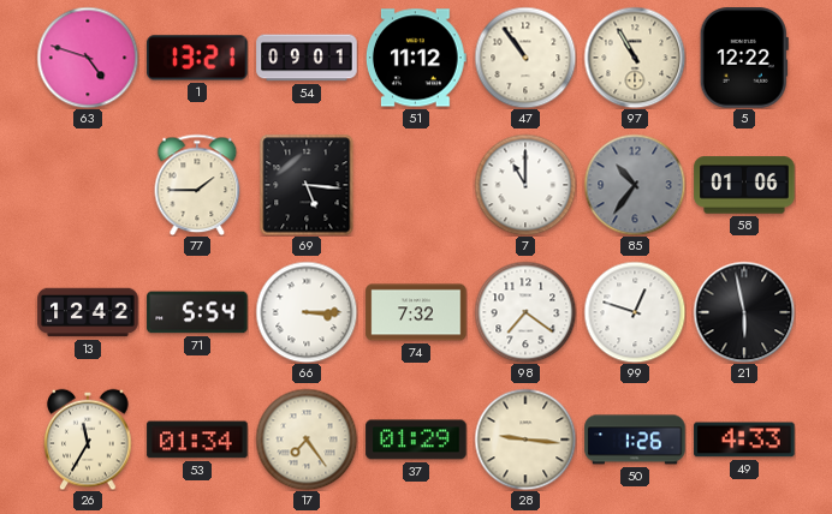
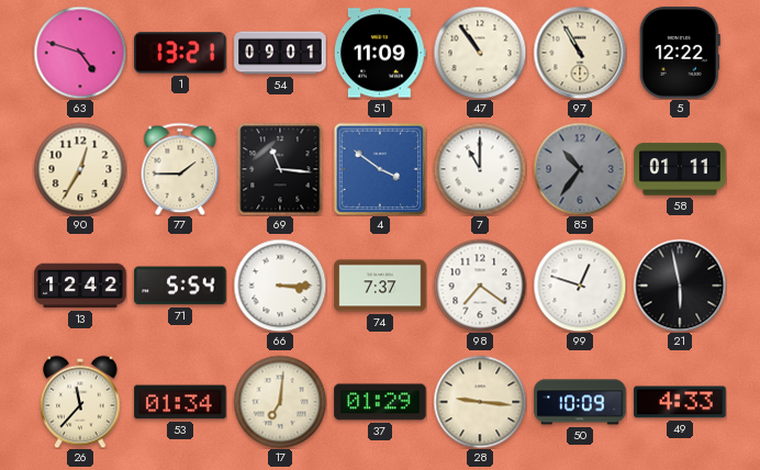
51: 11:12 -> 11:09
90: none -> 12:35
69: 5:16 -> 11:16
4: none -> 3:51
58: 01:06 -> 01:11
74: 7:32 -> 7:37
26: 11:35 -> 11:37
17: 7:24 -> 7:01
50: 1:26 -> 10:09
